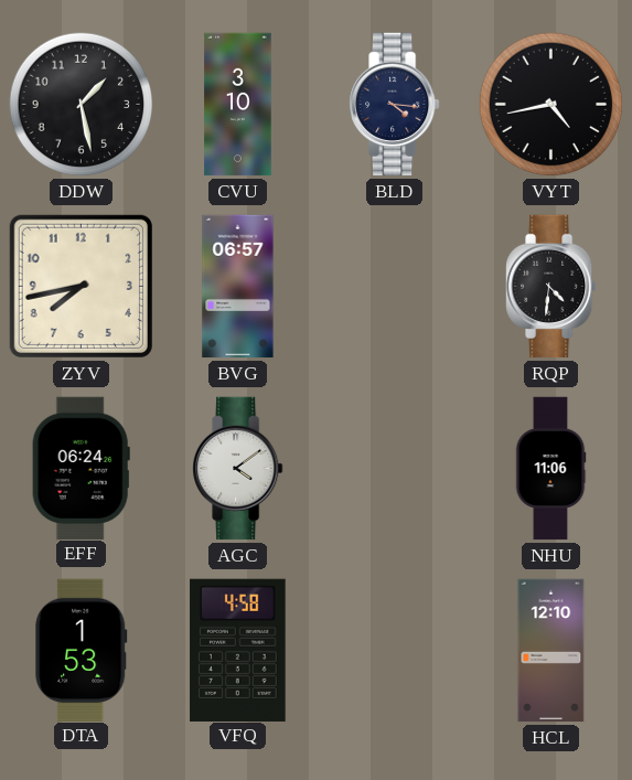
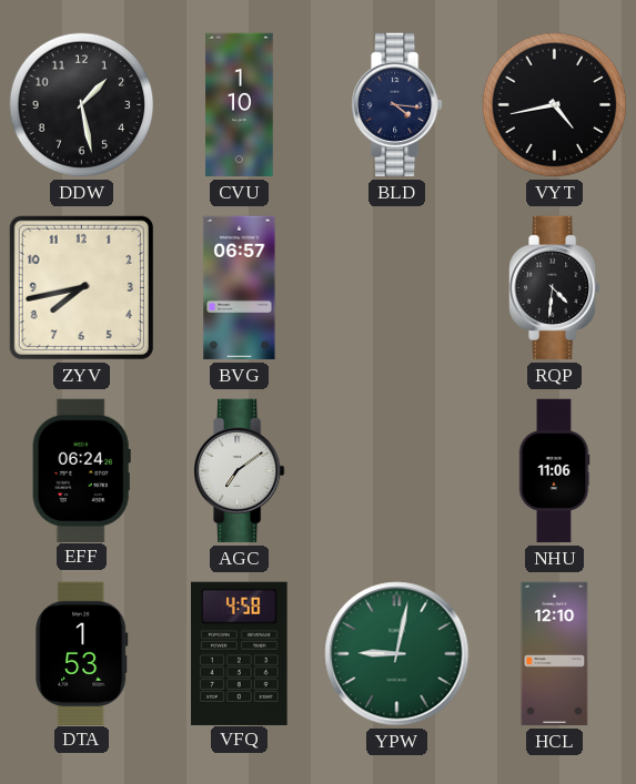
CVU: 3:10 -> 1:10
AGC: 4:09 -> 7:09
YPW: none -> 9:02
